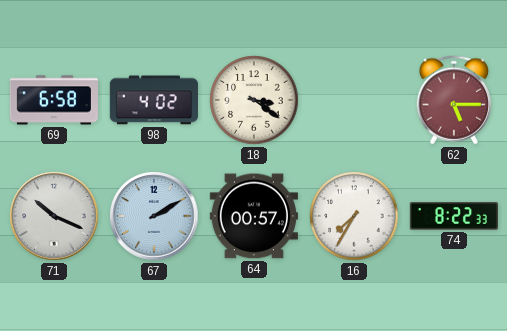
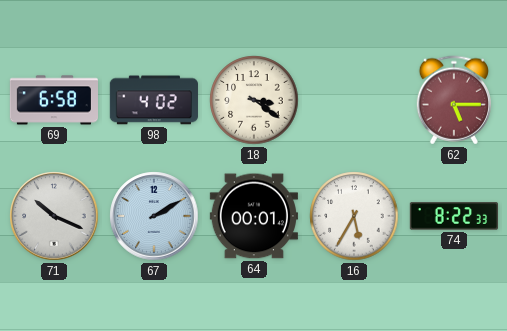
64: 00:57 -> 00:01
16: 7:35 -> 5:35
